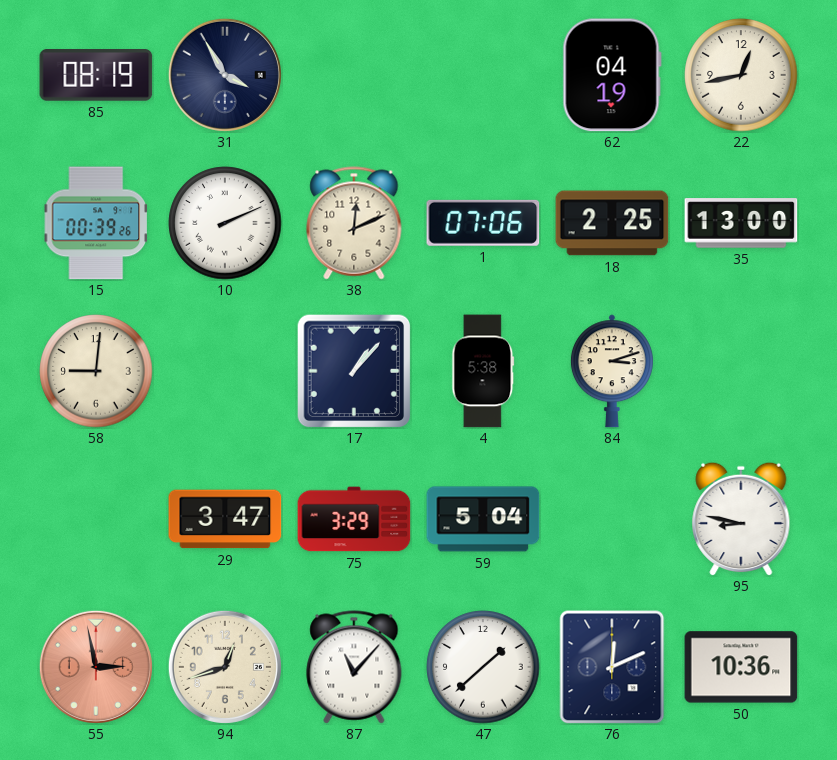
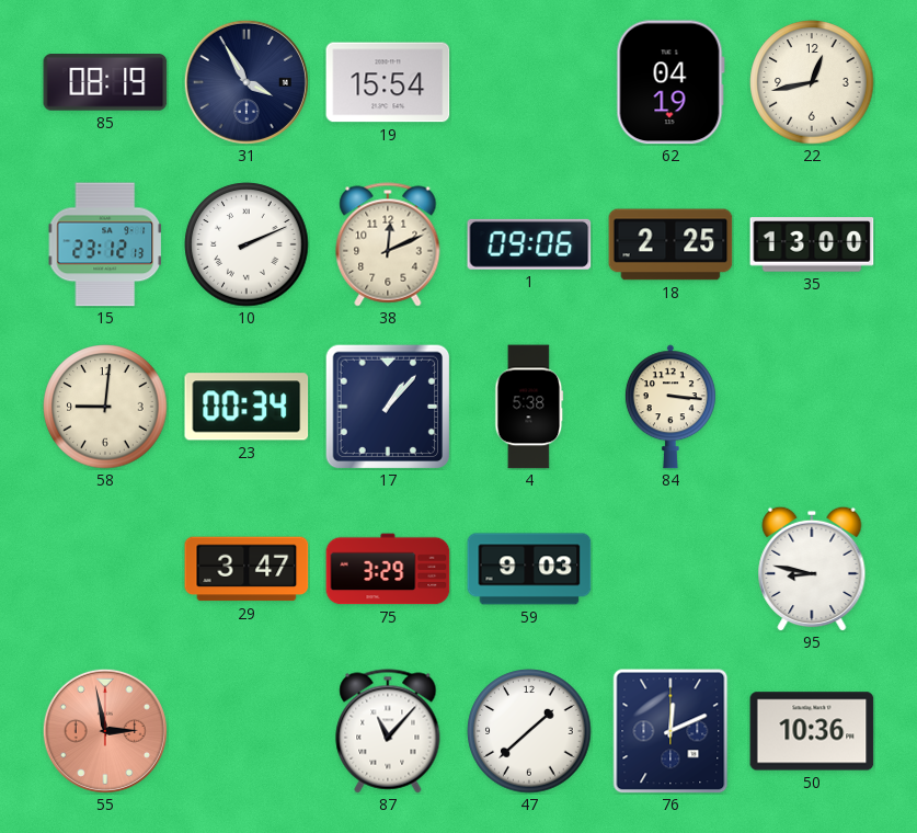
19: none -> 15:54
15: 00:39 -> 23:12
1: 07:06 -> 09:06
23: none -> 00:34
84: 3:12 -> 3:16
59: 5:04 -> 9:03
94: 12:42 -> none
